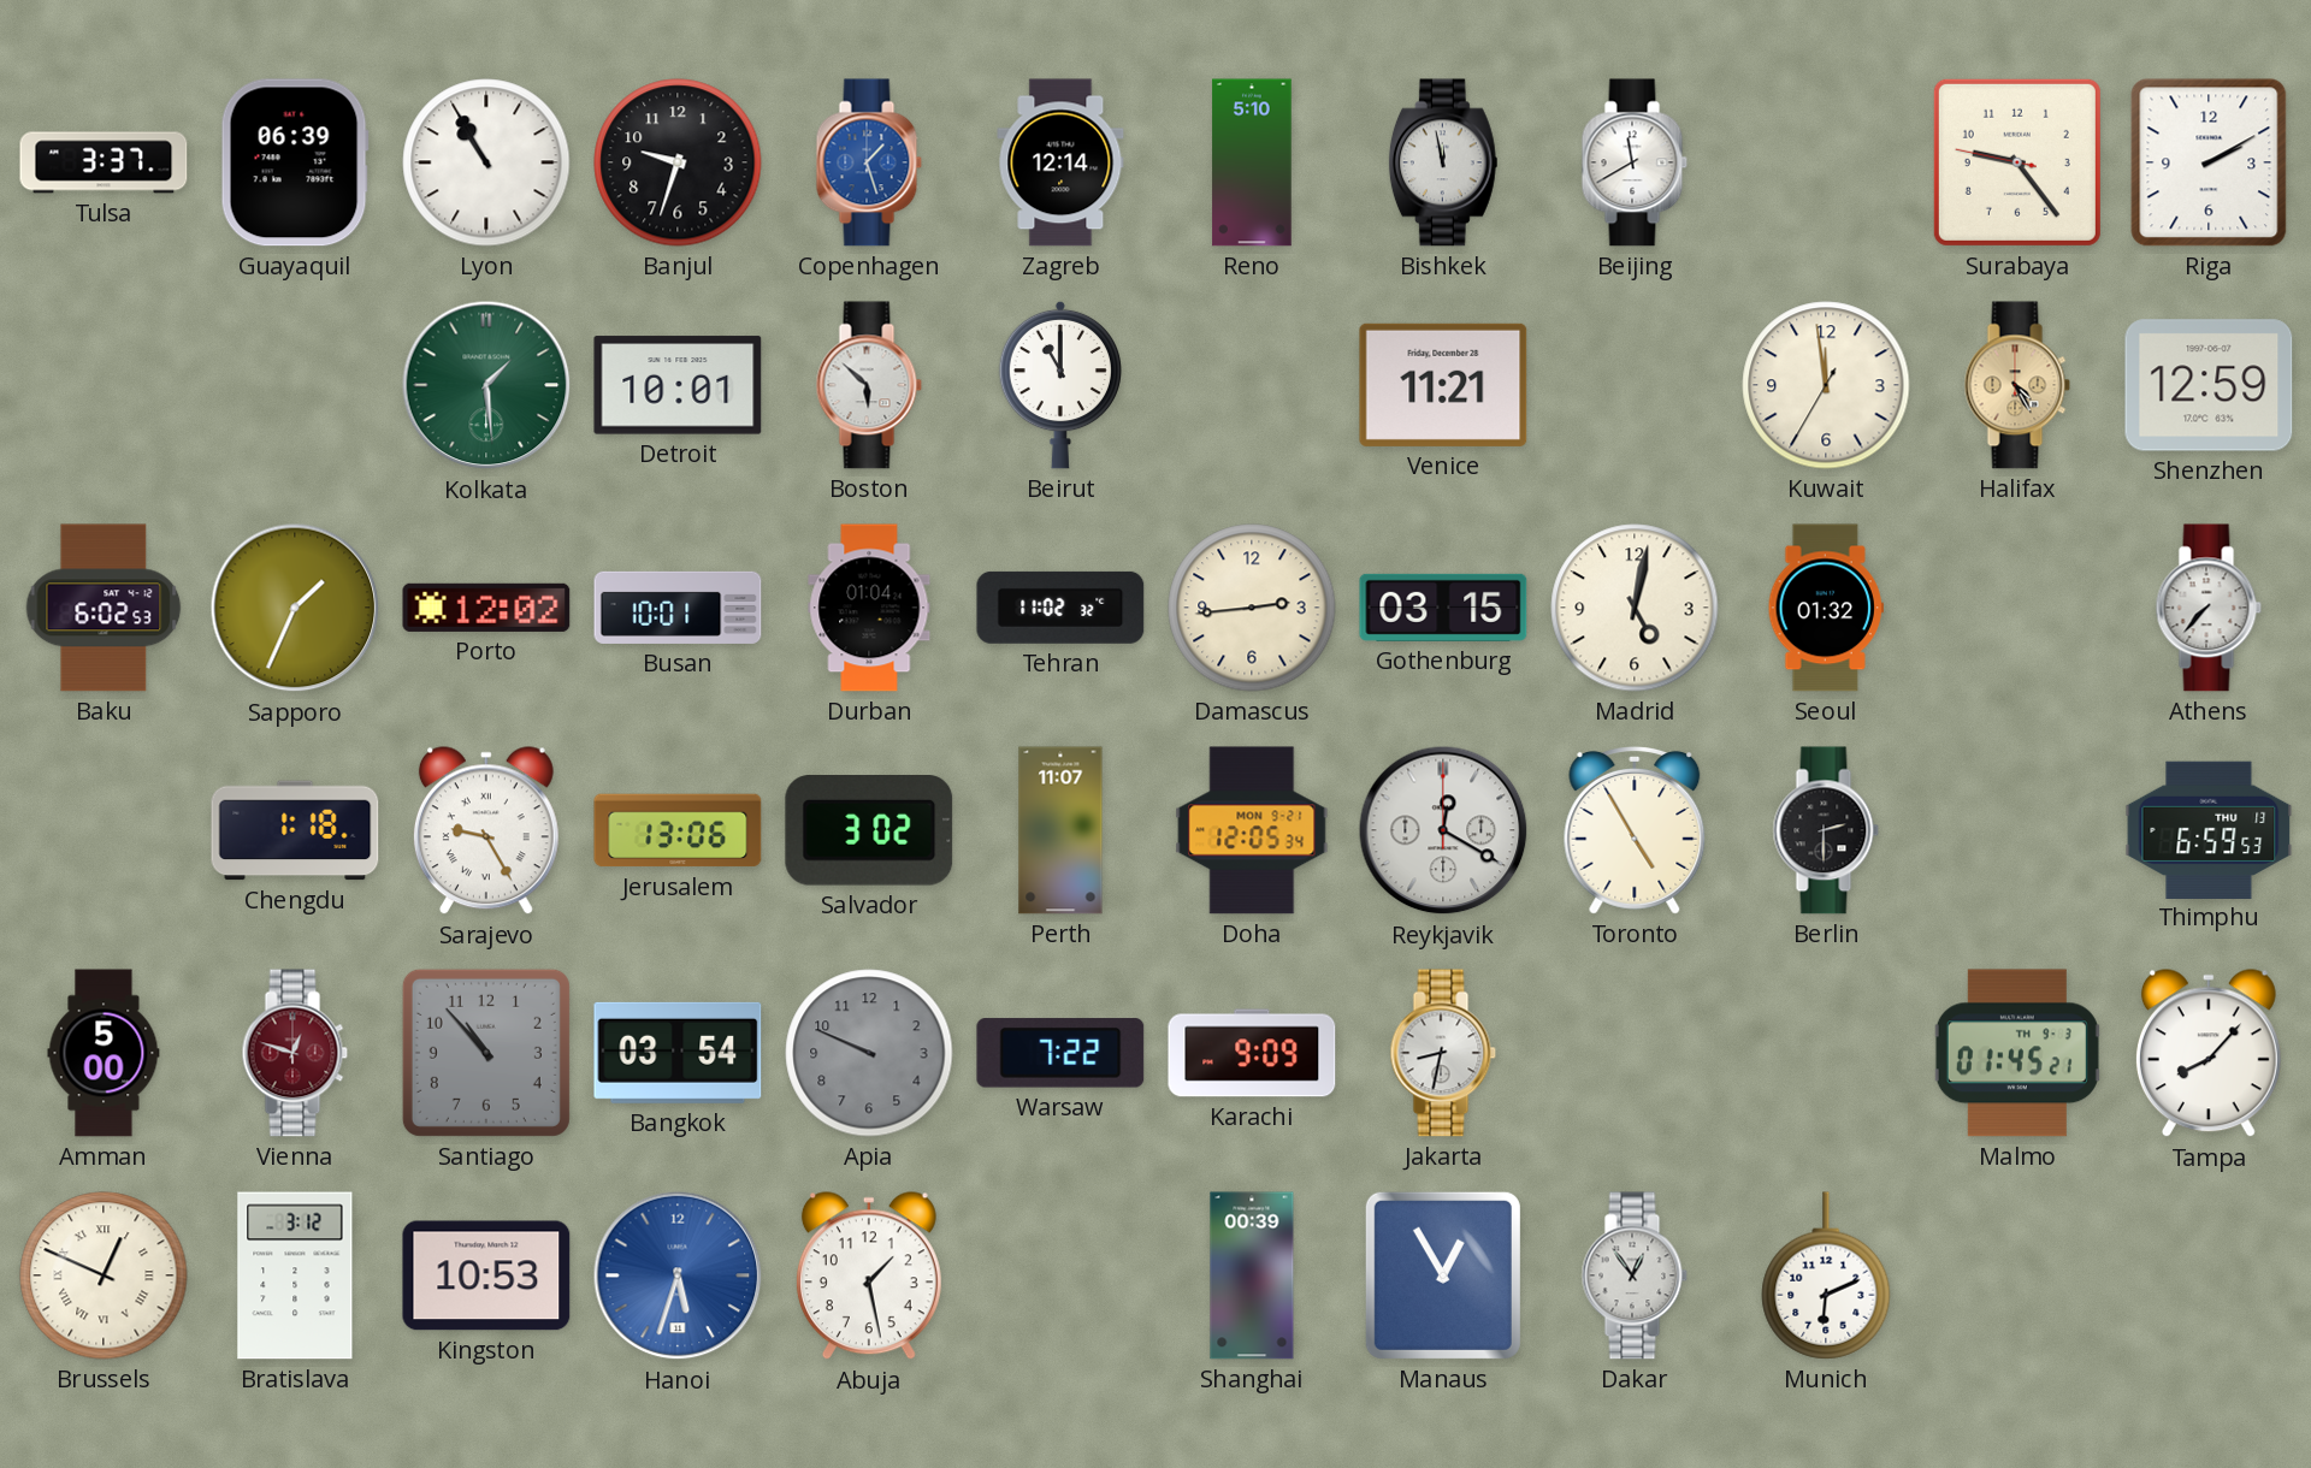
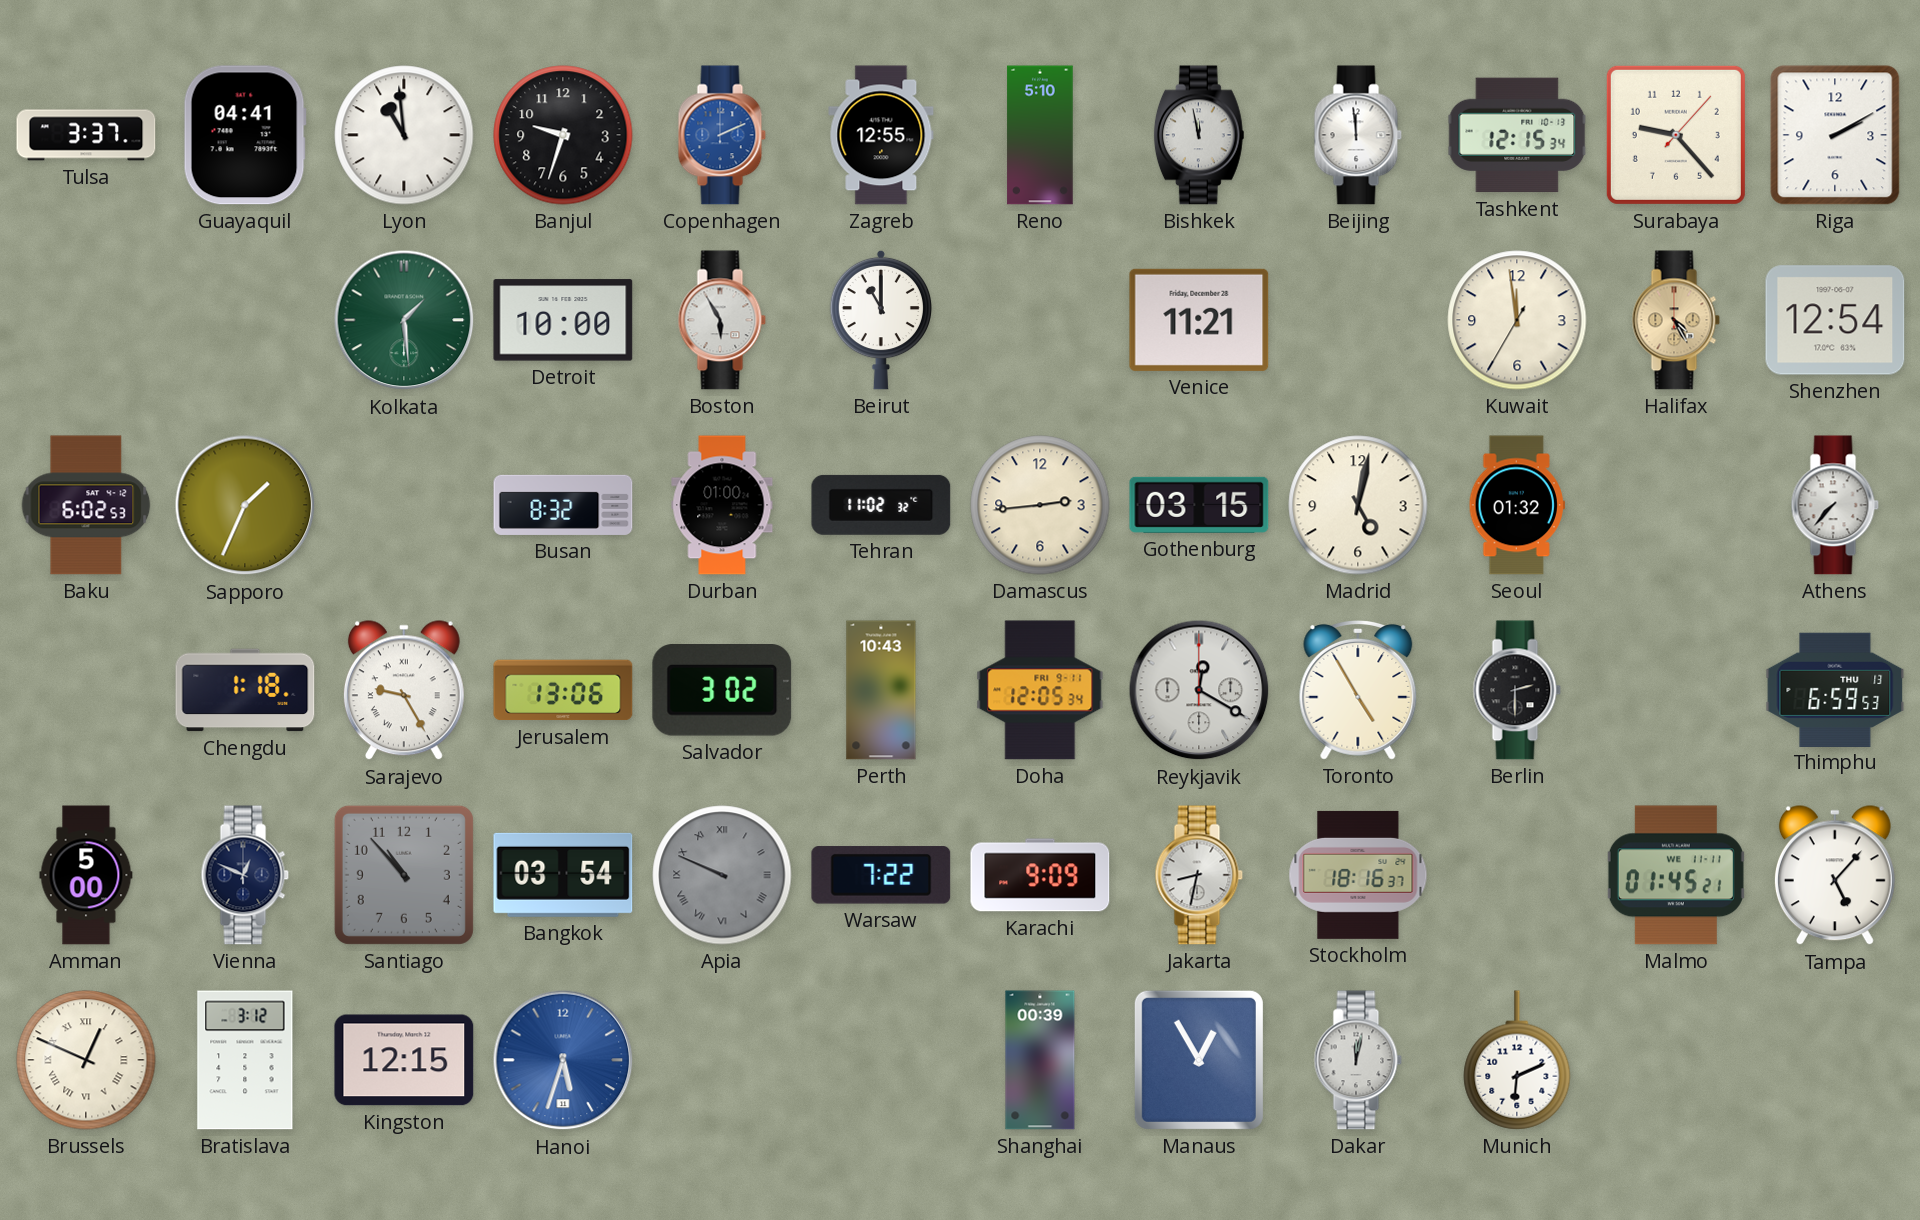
Guayaquil: 06:39 -> 04:41
Lyon: 10:55 -> 10:59
Copenhagen: 1:27 -> 2:11
Zagreb: 12:14 -> 12:55
Beijing: 11:40 -> 11:59
Tashkent: none -> 12:15
Surabaya: 9:23:47 -> 9:23:07
Detroit: 10:01 -> 10:00
Boston: 5:52 -> 5:55
Shenzhen: 12:59 -> 12:54
Porto: 12:02 -> none
Busan: 10:01 -> 8:32
Durban: 01:04 -> 01:00
Perth: 11:07 -> 10:43
Doha date: MON 9-21 -> FRI 9-11
Vienna: 12:48 -> 12:49
Vienna dial: burgundy -> navy
Apia numerals: Arabic -> Roman
Stockholm: none -> 18:16
Malmo date: TH 9-3 -> WE 11-11
Tampa: 8:07 -> 5:07
Kingston: 10:53 -> 12:15
Abuja: 1:28 -> none
Dakar: 12:54 -> 12:02
